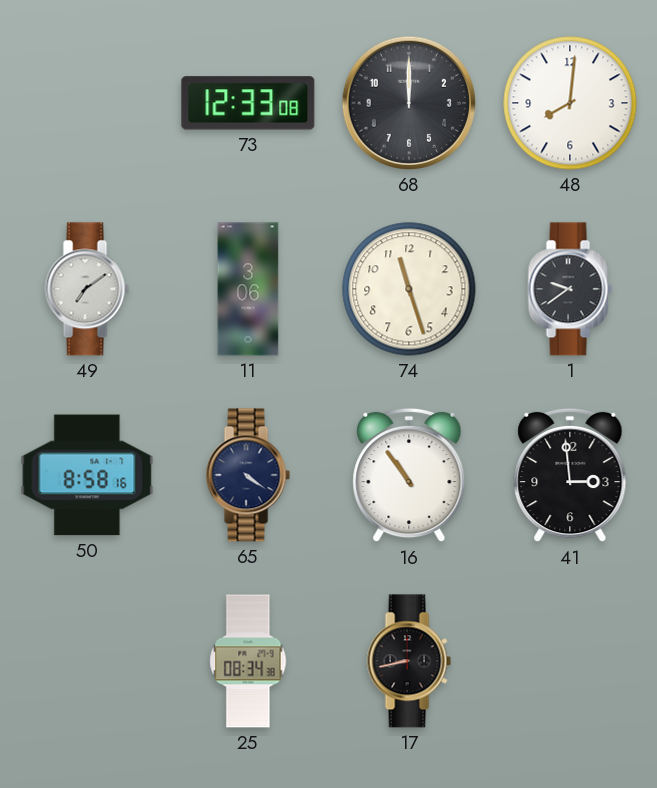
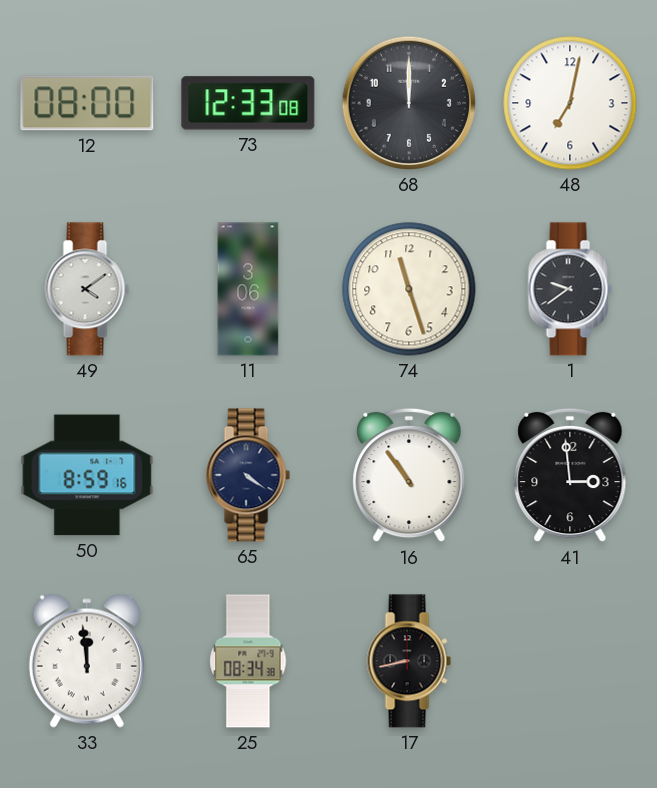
12: none -> 08:00
48: 8:01 -> 7:02
49: 7:09 -> 4:09
50: 8:58 -> 8:59
33: none -> 11:59
